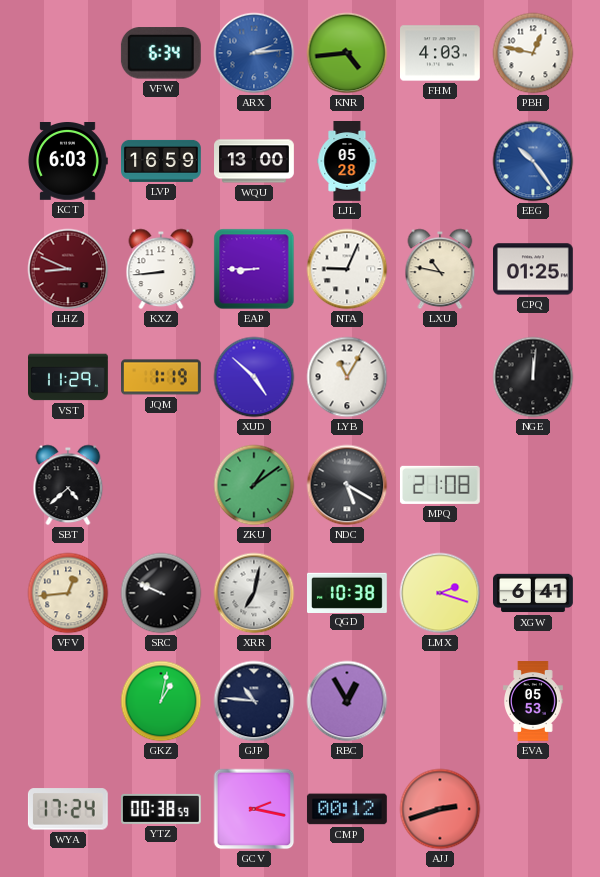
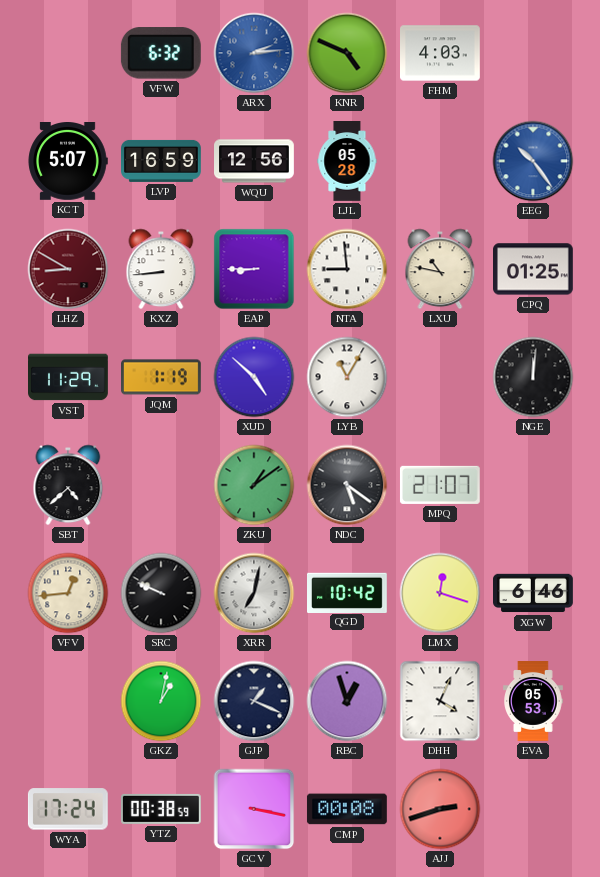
VFW: 6:34 -> 6:32
KNR: 4:44 -> 4:49
PBH: 12:47 -> none
KCT: 6:03 -> 5:07
WQU: 13:00 -> 12:56
LHZ: 8:49 -> 8:50
NTA: 9:04 -> 8:59
NDC: 5:20 -> 5:21
MPQ: 21:08 -> 21:07
QGD: 10:38 -> 10:42
LMX: 2:18 -> 12:18
XGW: 6:41 -> 6:46
GJP: 10:46 -> 1:19
RBC: 12:55 -> 12:57
DHH: none -> 4:04
GCV: 2:17 -> 3:17
CMP: 00:12 -> 00:08
